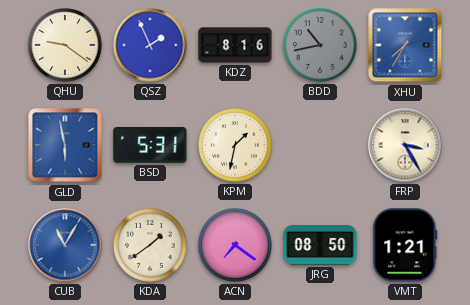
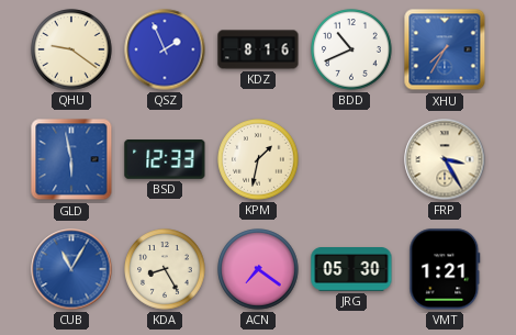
BDD: 10:43 -> 10:41
BDD dial: grey -> white
BSD: 5:31 -> 12:33
KDA: 1:39 -> 8:25
JRG: 08:50 -> 05:30
